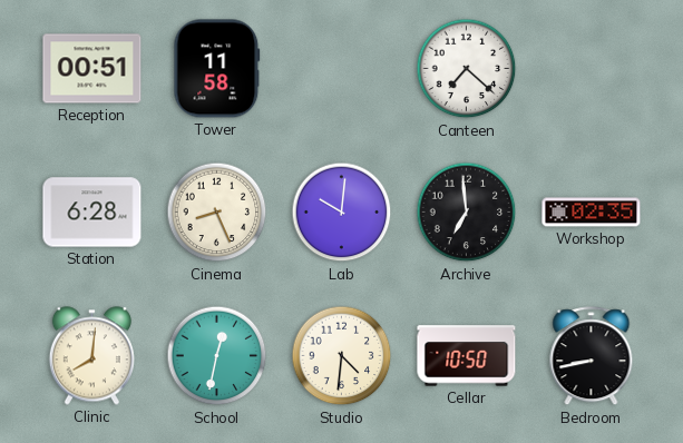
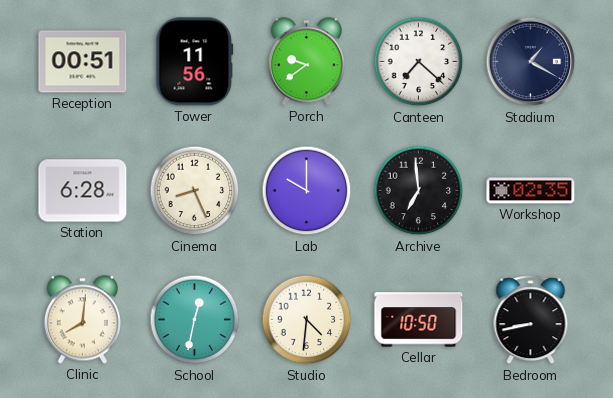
Tower: 11:58 -> 11:56
Porch: none -> 9:39
Stadium: none -> 1:20
Lab: 10:01 -> 10:00
